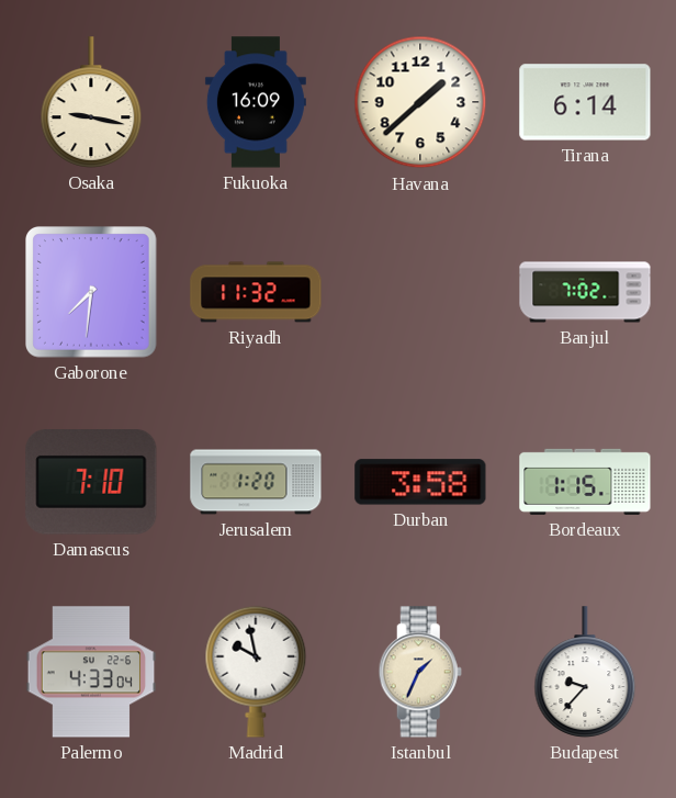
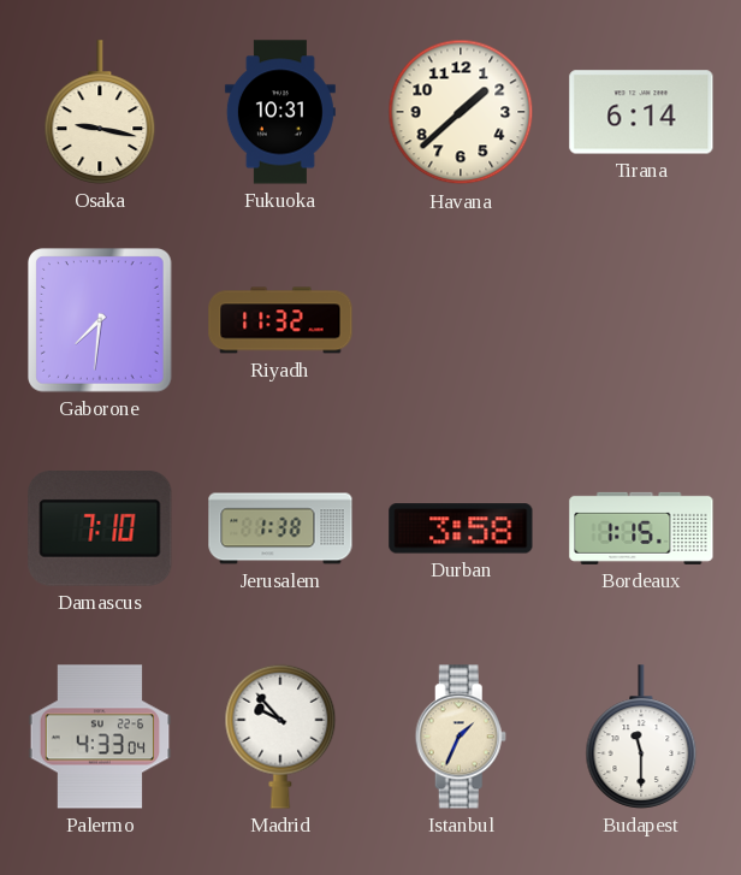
Fukuoka: 16:09 -> 10:31
Banjul: 7:02 -> none
Jerusalem: 1:20 -> 1:38
Madrid: 9:58 -> 9:53
Budapest: 9:37 -> 11:30
